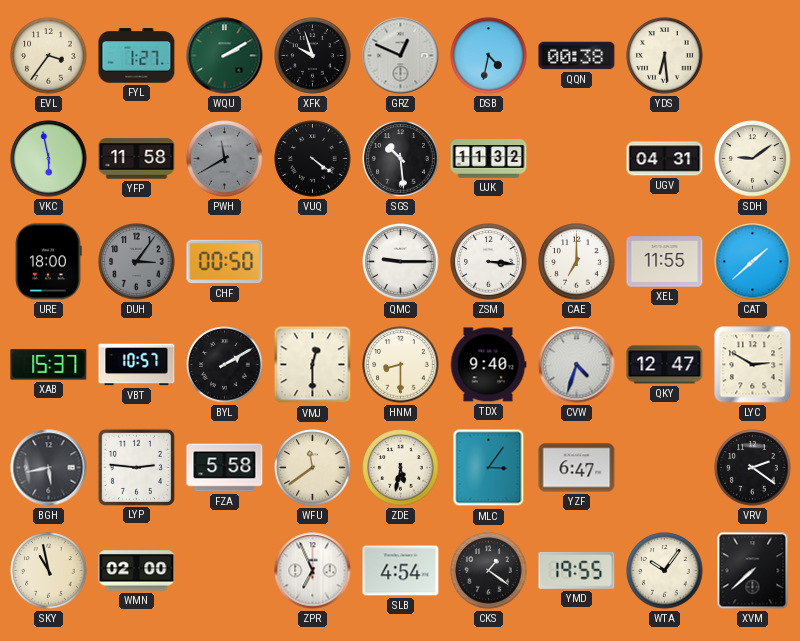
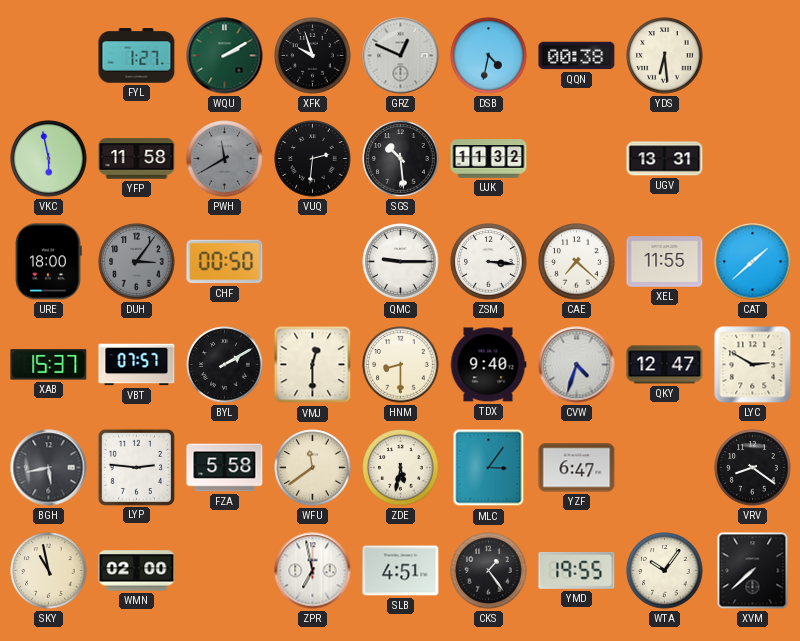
EVL: 3:36 -> none
VUQ: 4:21 -> 2:31
UGV: 04:31 -> 13:31
SDH: 9:09 -> none
CAE: 7:00 -> 7:22
VBT: 10:57 -> 07:57
VRV: 2:21 -> 8:21
ZPR: 6:56 -> 6:58
SLB: 4:54 -> 4:51
CKS: 1:21 -> 1:24
